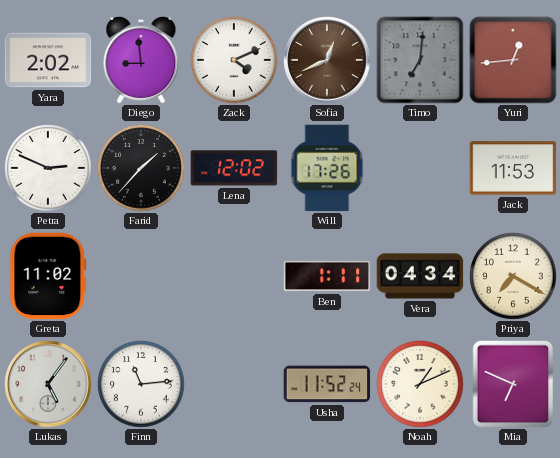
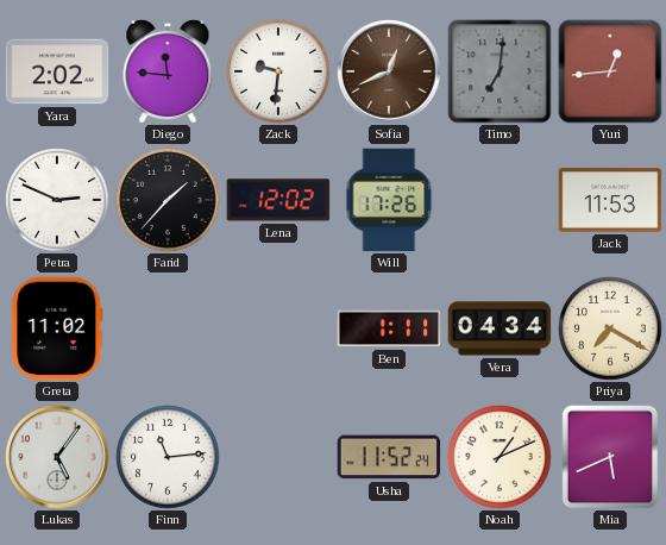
Diego: 8:59 -> 11:46
Zack: 4:11 -> 9:31
Mia: 6:49 -> 5:41
